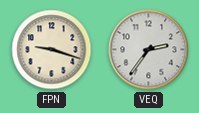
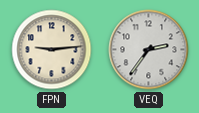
FPN: 9:18 -> 9:14
